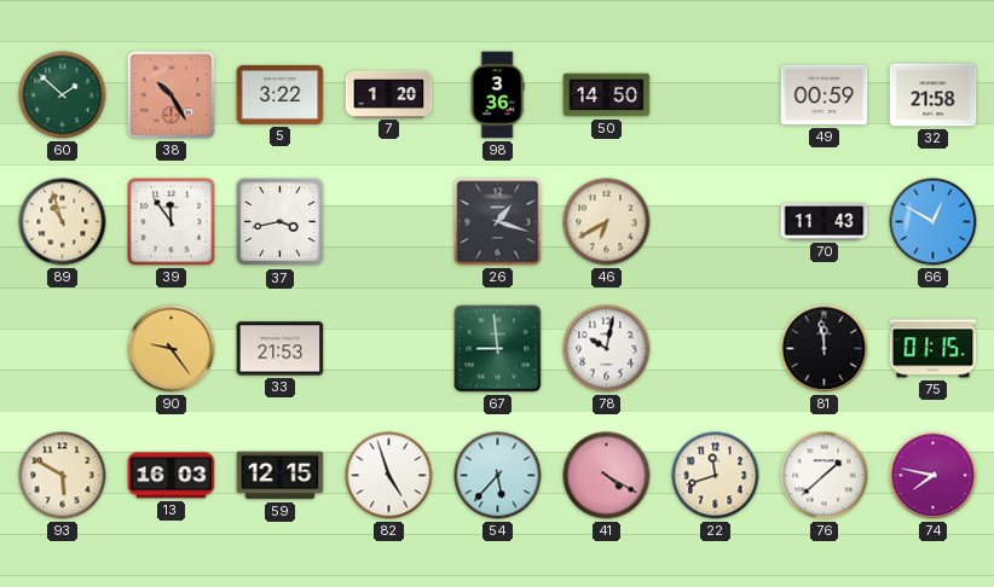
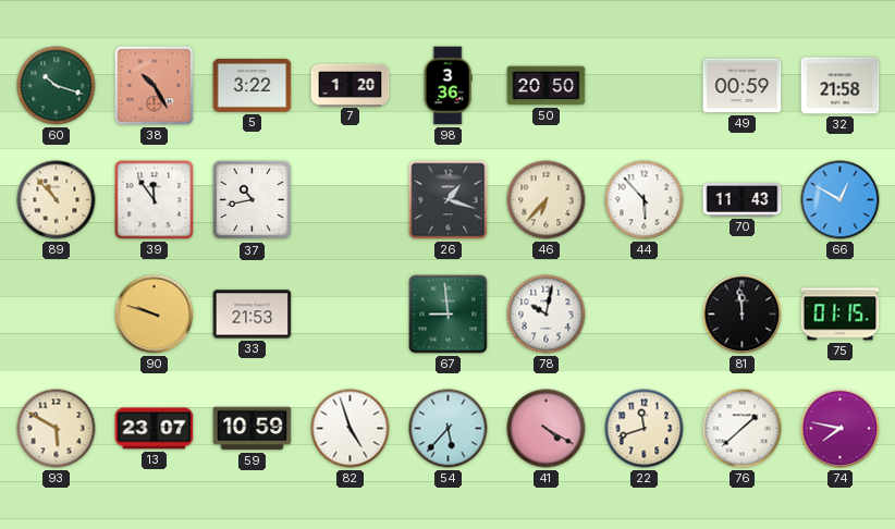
60: 1:52 -> 10:18
50: 14:50 -> 20:50
89: 10:57 -> 10:53
37: 3:43 -> 10:43
46: 6:40 -> 6:37
44: none -> 5:53
90: 9:24 -> 9:48
13: 16:03 -> 23:07
59: 12:15 -> 10:59
